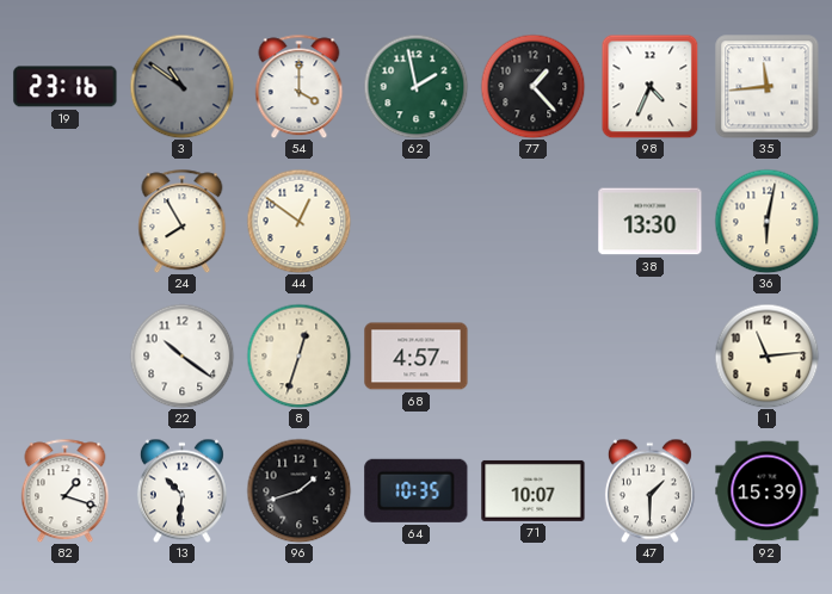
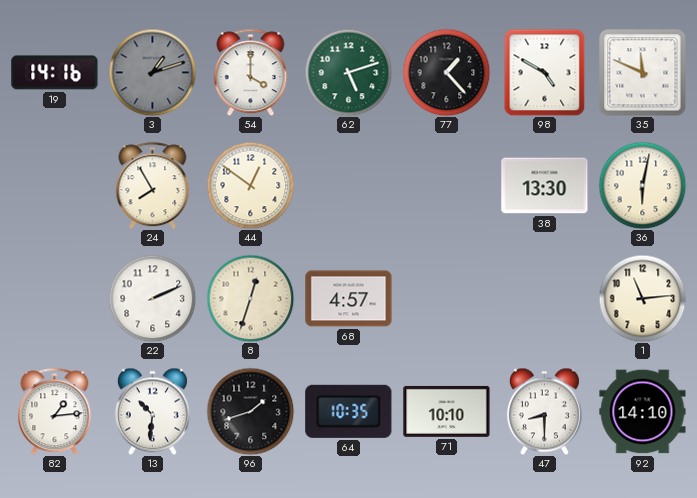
19: 23:16 -> 14:16
3: 10:51 -> 1:12
62: 1:58 -> 5:12
98: 4:34 -> 4:50
35: 11:44 -> 11:49
22: 10:21 -> 2:11
82: 1:18 -> 1:14
71: 10:07 -> 10:10
47: 1:30 -> 8:30
92: 15:39 -> 14:10
